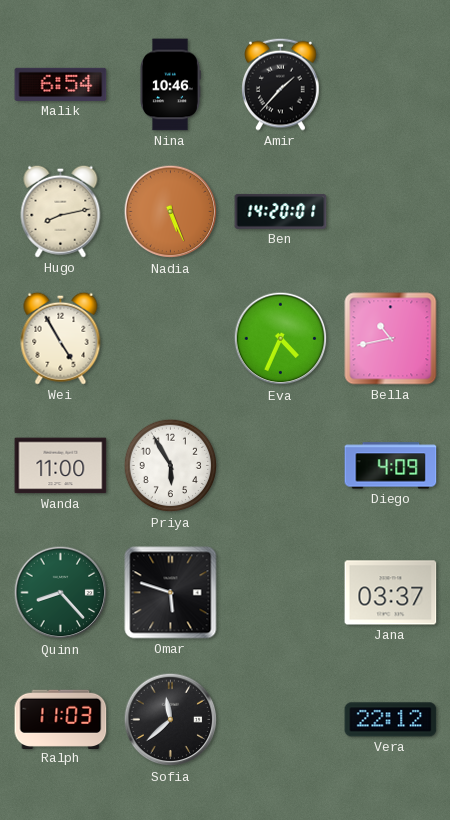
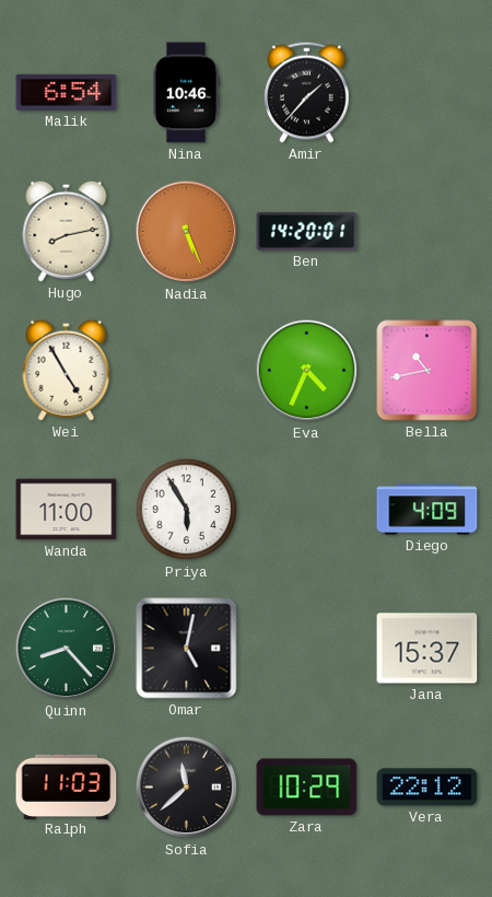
Omar: 5:48 -> 5:02
Jana: 03:37 -> 15:37
Zara: none -> 10:29
